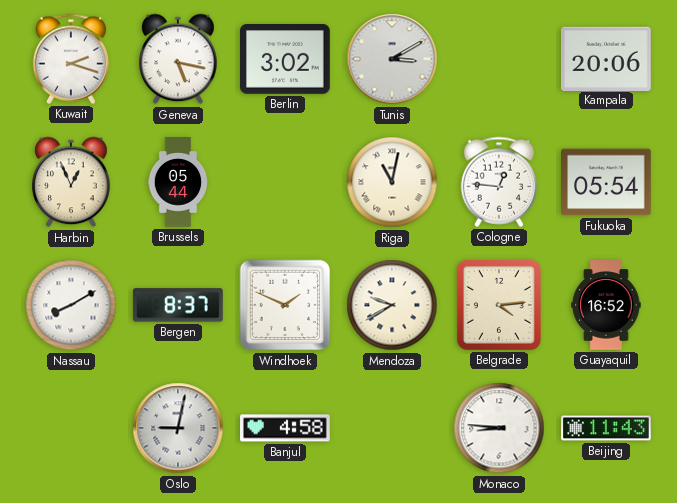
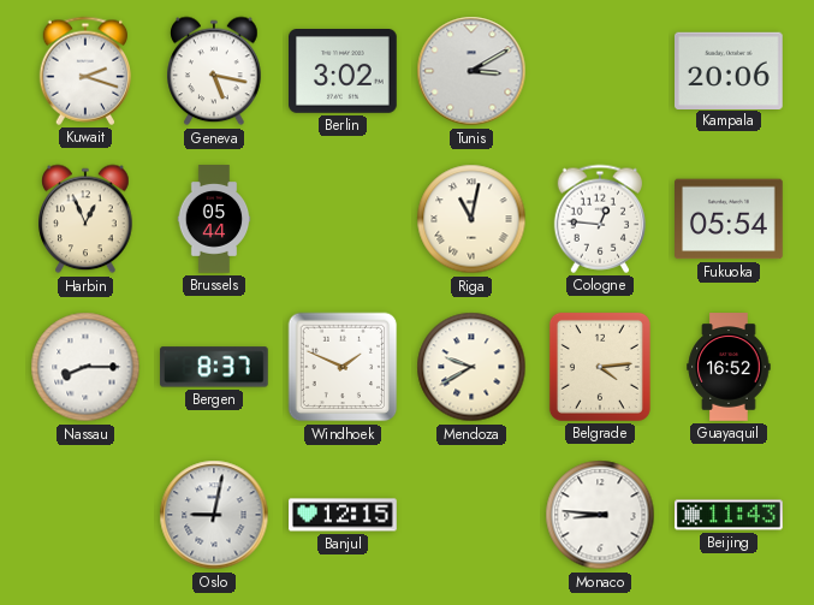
Nassau: 8:10 -> 8:15
Banjul: 4:58 -> 12:15
